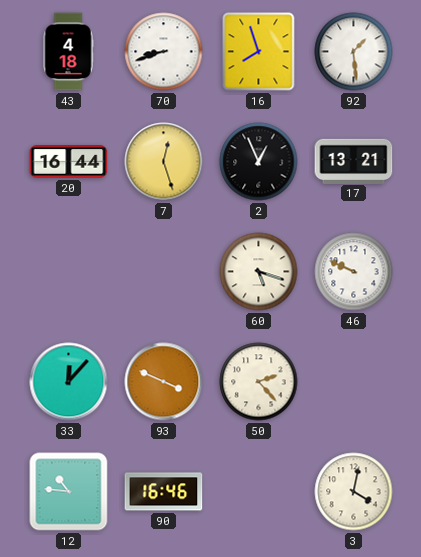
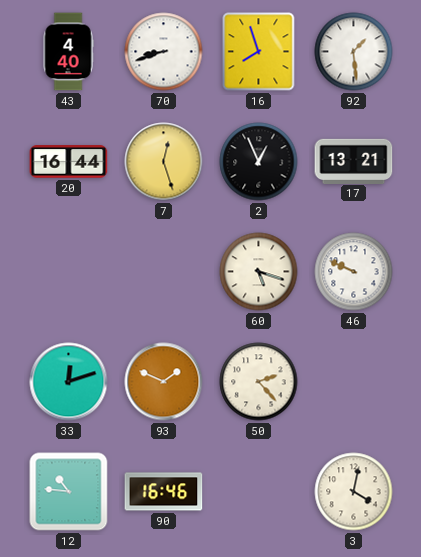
43: 4:18 -> 4:40
33: 12:07 -> 12:12
93: 3:49 -> 1:49
